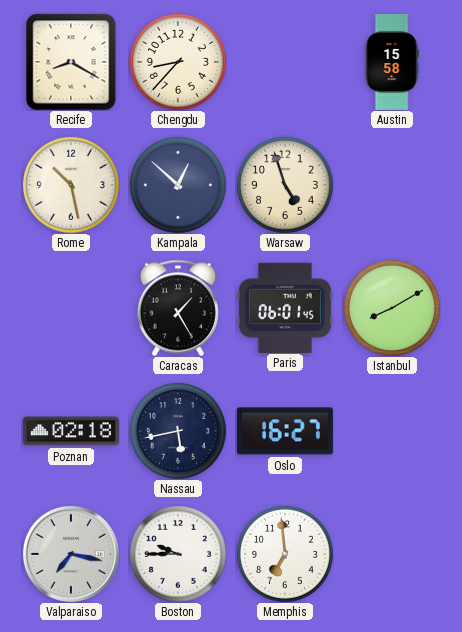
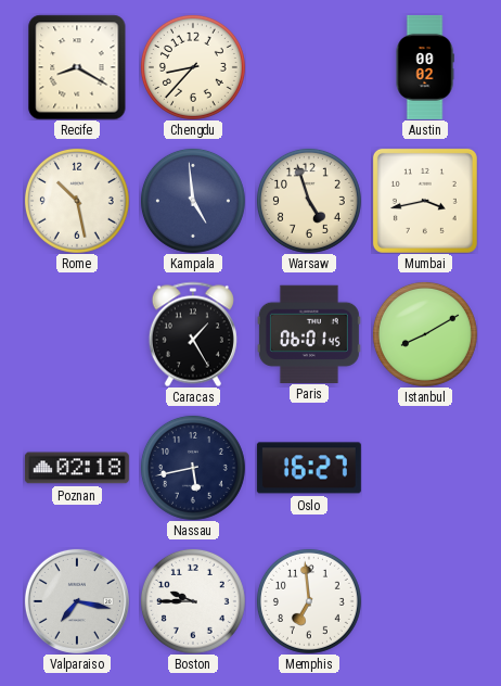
Austin: 15:58 -> 00:02
Kampala: 12:52 -> 4:59
Mumbai: none -> 3:43
